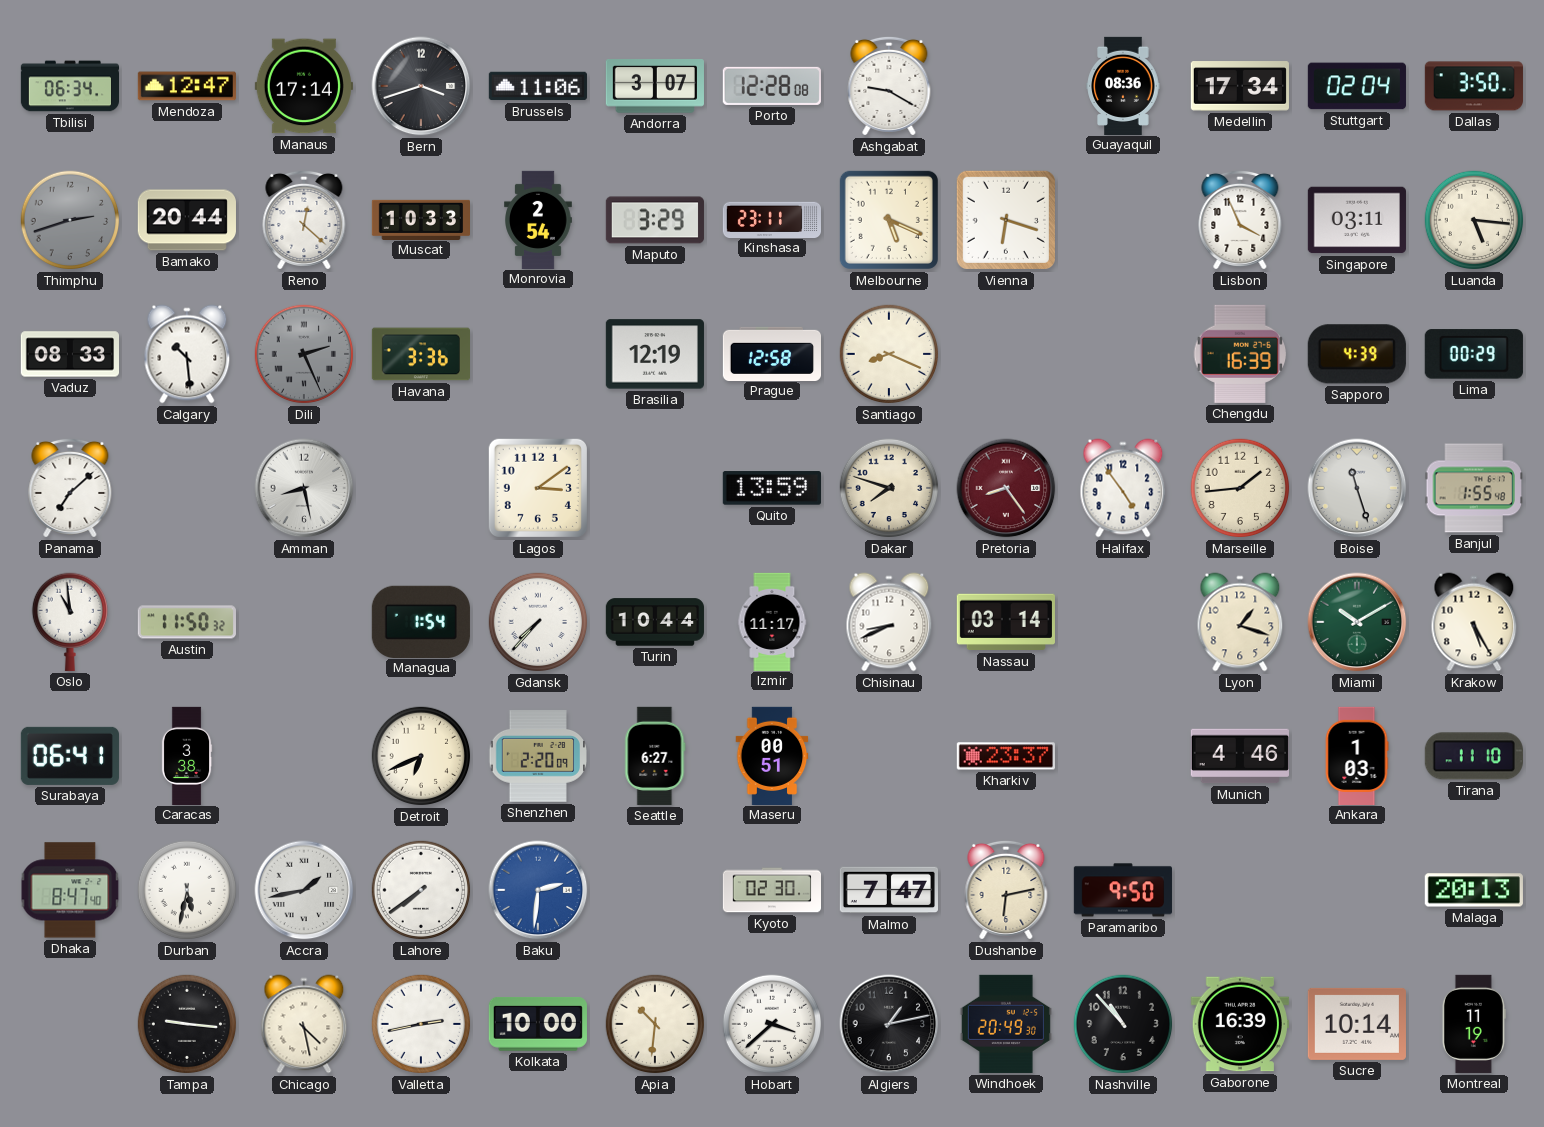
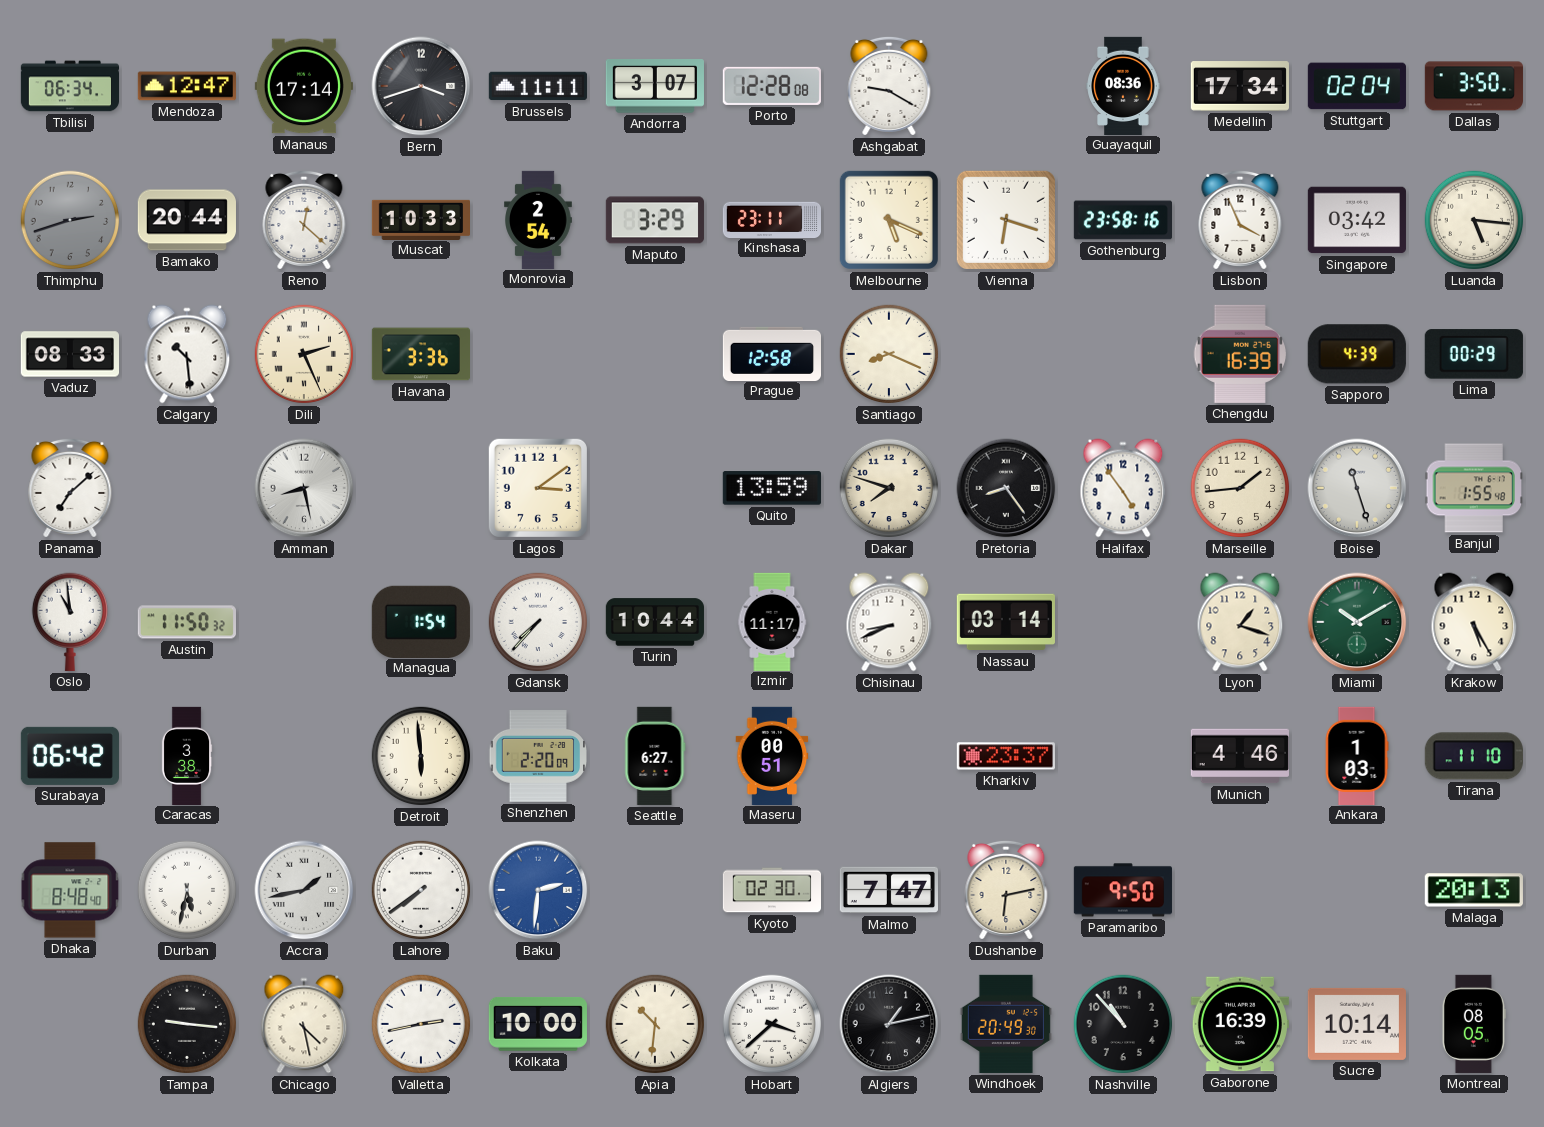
Brussels: 11:06 -> 11:11
Gothenburg: none -> 23:58
Singapore: 03:11 -> 03:42
Dili dial: grey -> cream
Brasilia: 12:19 -> none
Pretoria dial: burgundy -> black
Surabaya: 06:41 -> 06:42
Detroit: 6:41 -> 5:59
Dhaka: 8:47 -> 8:48
Montreal: 11:19 -> 08:05
